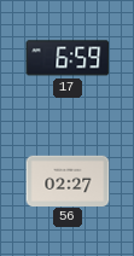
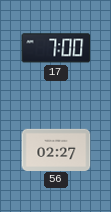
17: 6:59 -> 7:00
